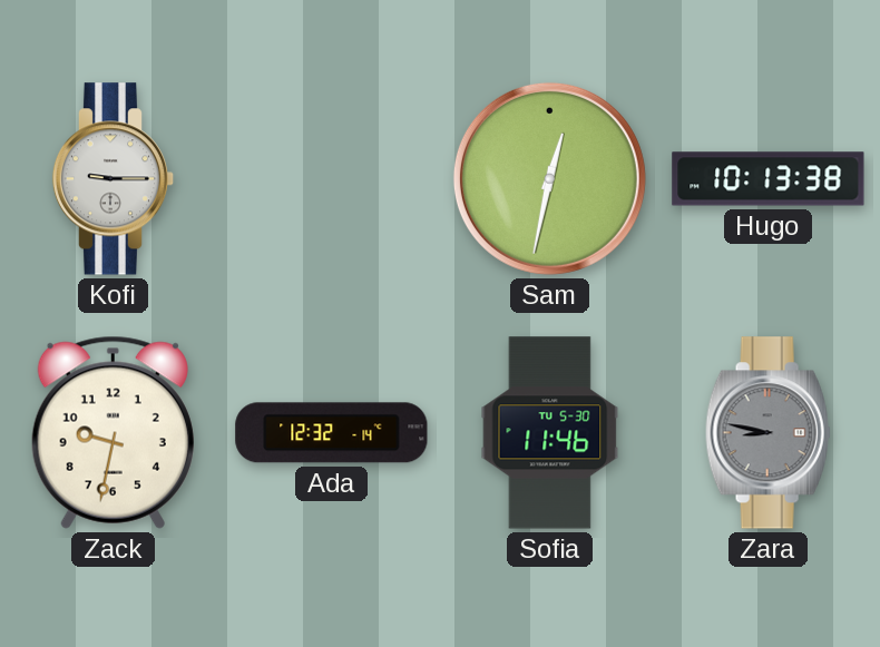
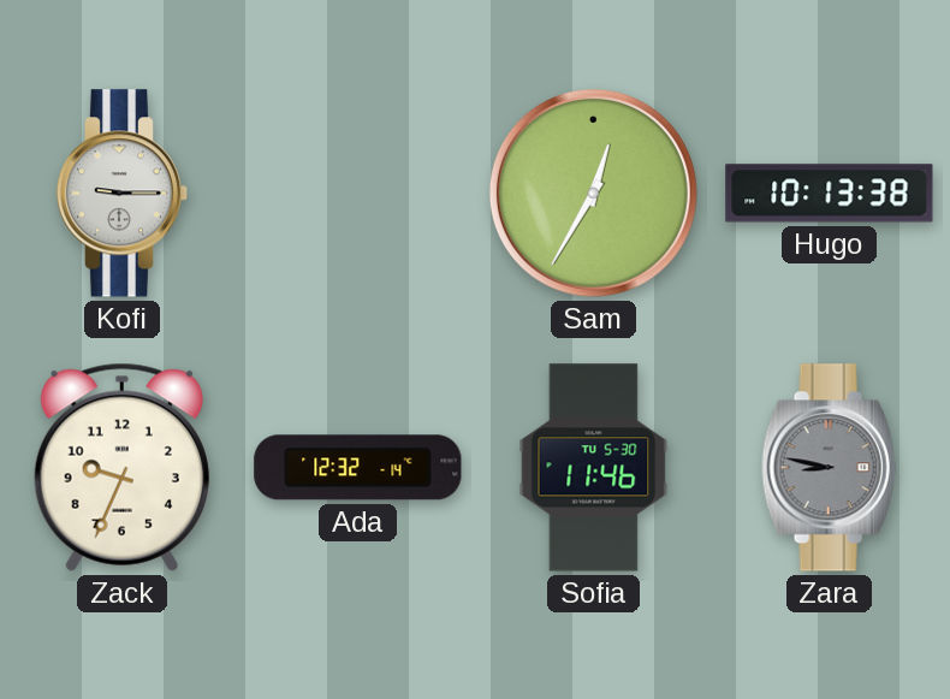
Sam: 12:32 -> 12:35
Zack: 9:32 -> 9:34
